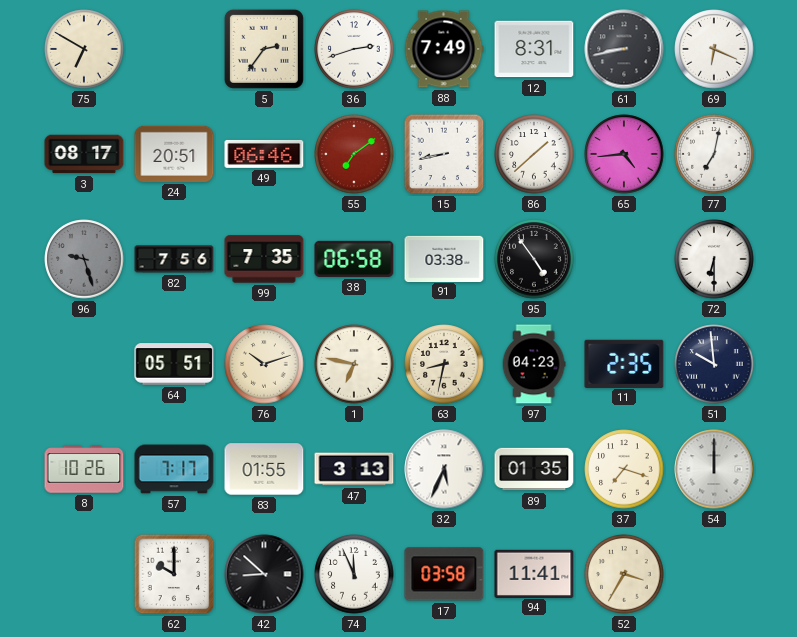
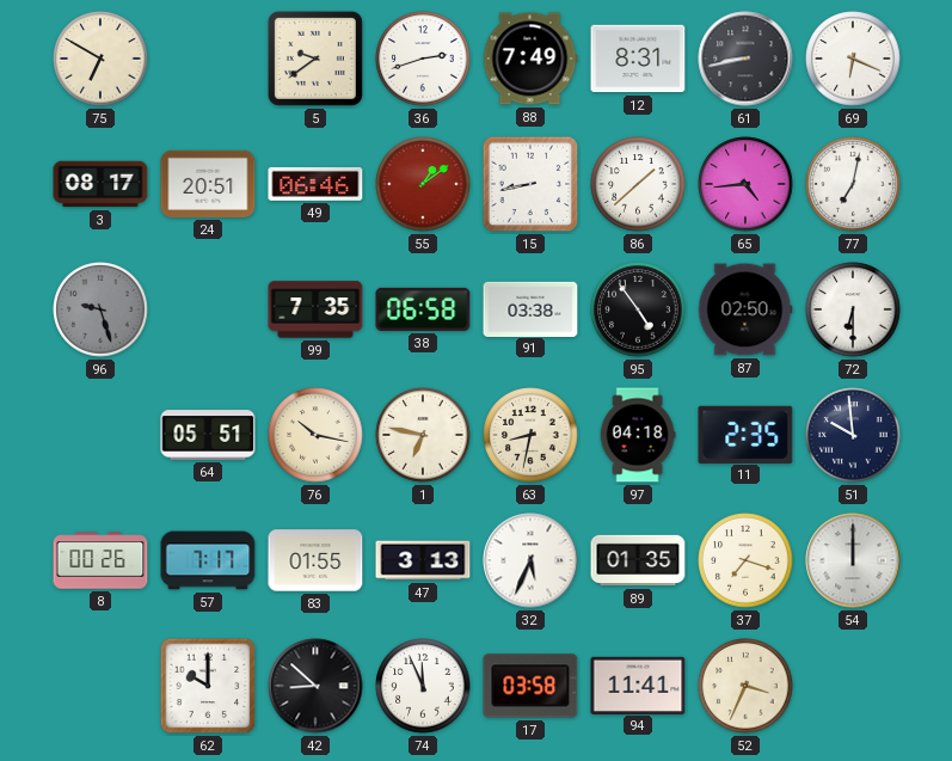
5: 2:36 -> 9:39
55: 7:09 -> 1:09
82: 7:56 -> none
87: none -> 02:50
76: 10:12 -> 10:17
97: 04:23 -> 04:18
8: 10:26 -> 00:26
52: 3:35 -> 3:34
